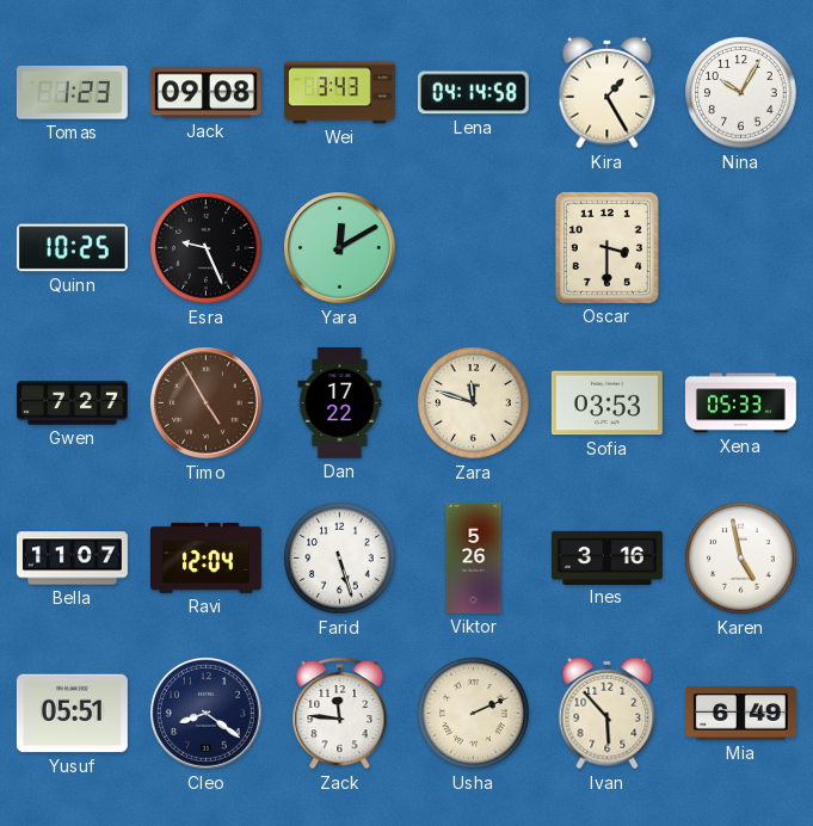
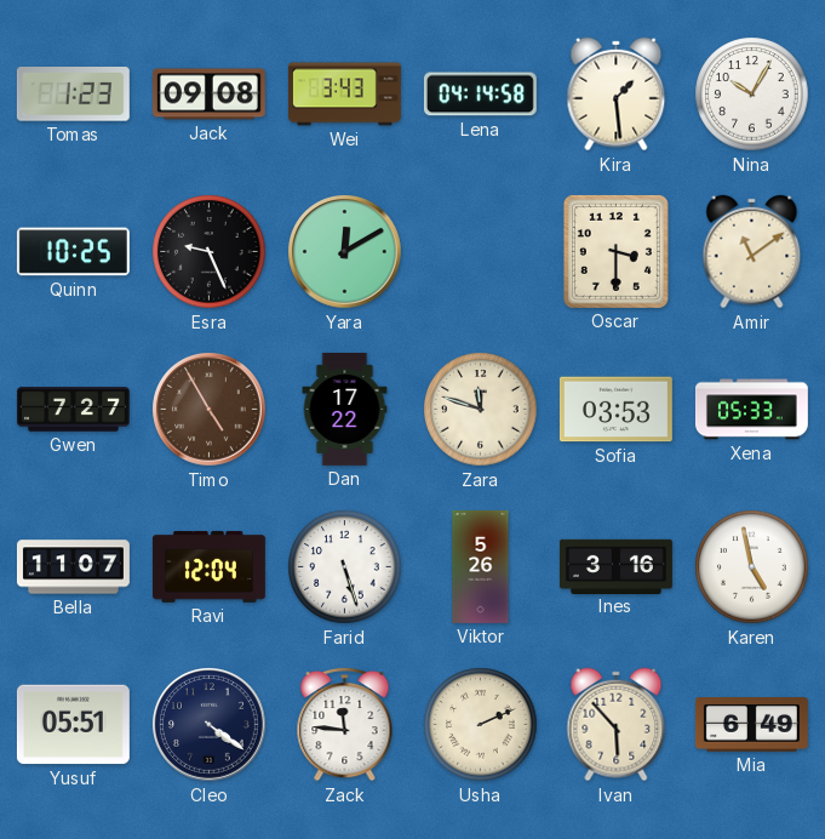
Kira: 1:25 -> 1:29
Amir: none -> 11:09
Cleo: 8:21 -> 4:21
